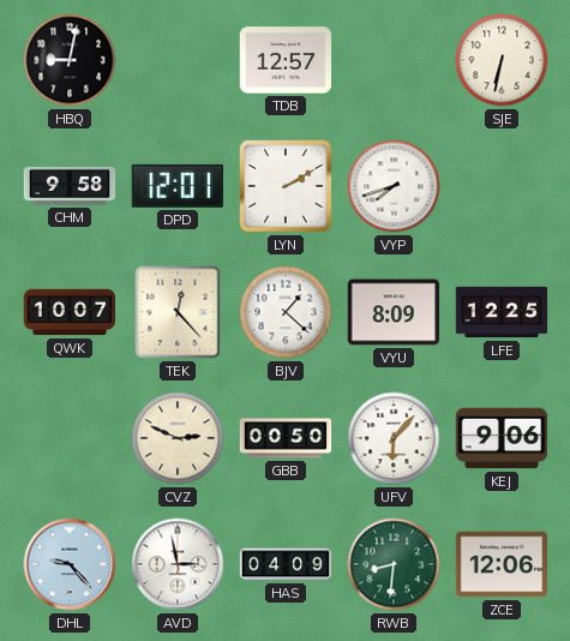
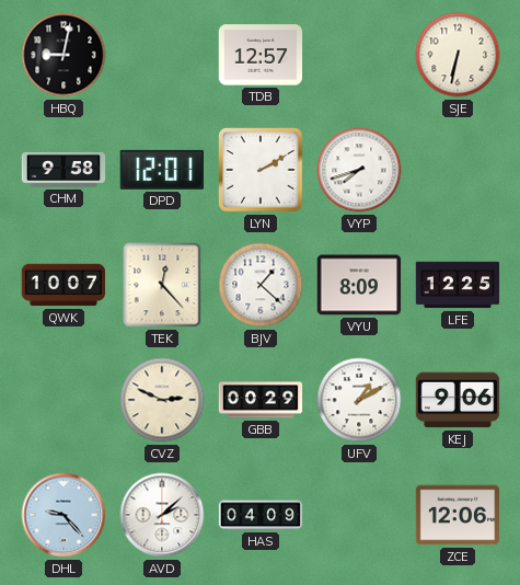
GBB: 00:50 -> 00:29
UFV: 6:07 -> 1:10
AVD: 2:58 -> 2:08
RWB: 8:31 -> none
